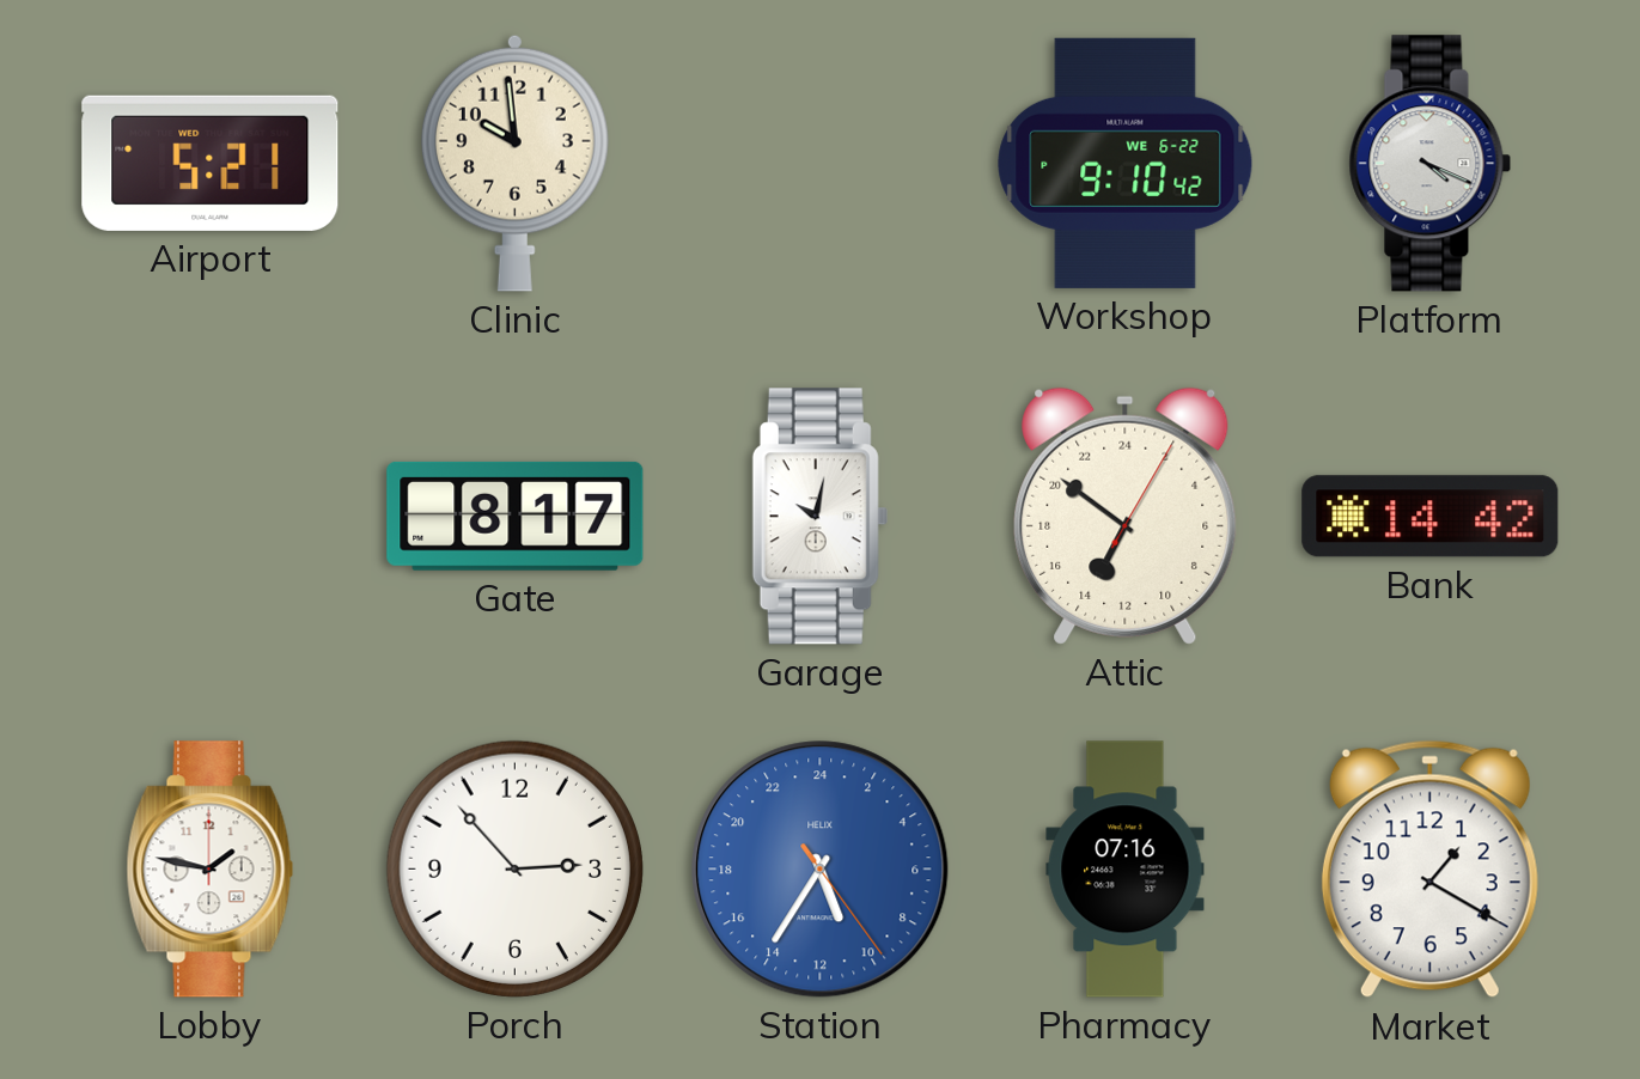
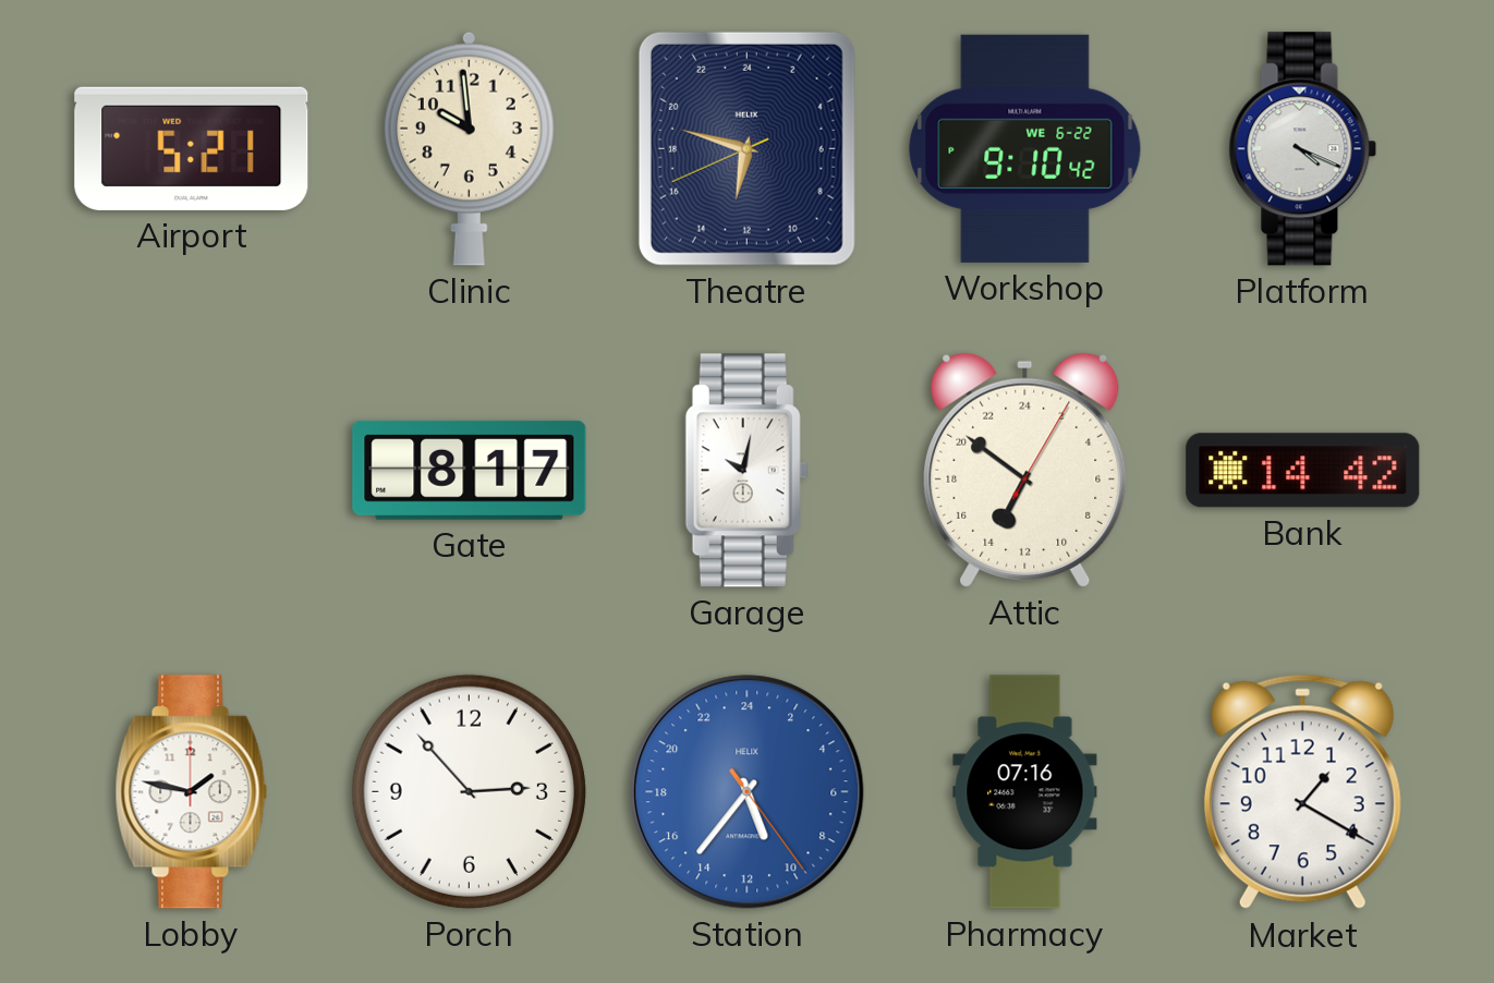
Theatre: none -> 12:47
Station: 10:35 -> 10:36
